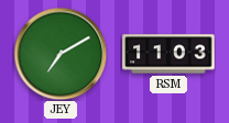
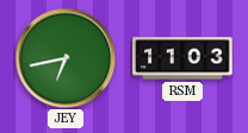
JEY: 7:10 -> 6:43
